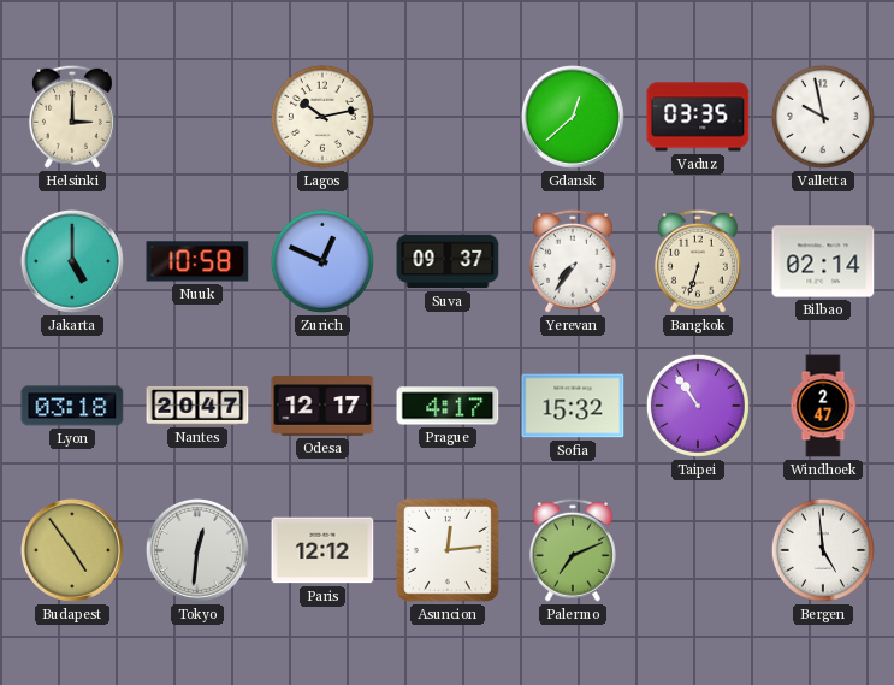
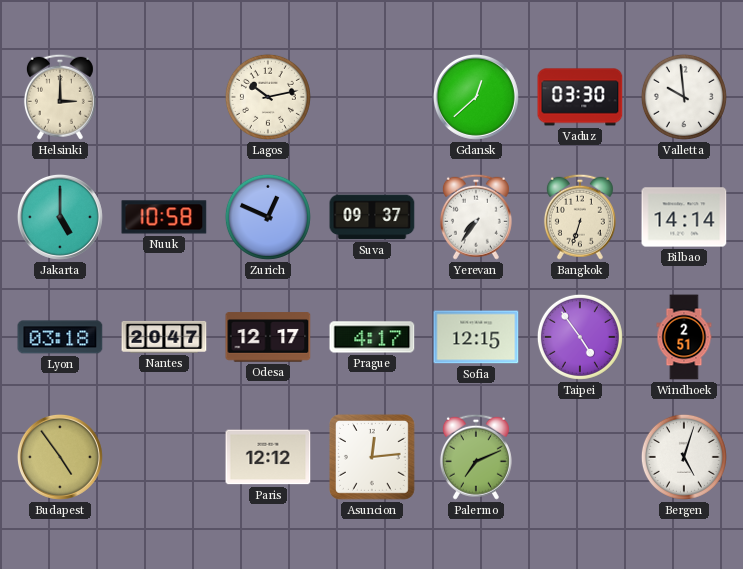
Vaduz: 03:35 -> 03:30
Valletta: 9:58 -> 9:59
Bilbao: 02:14 -> 14:14
Sofia: 15:32 -> 12:15
Taipei: 10:54 -> 4:54
Windhoek: 2:47 -> 2:51
Tokyo: 12:31 -> none
Bergen: 4:59 -> 5:03
